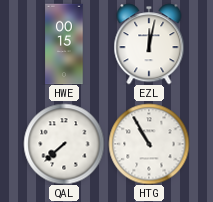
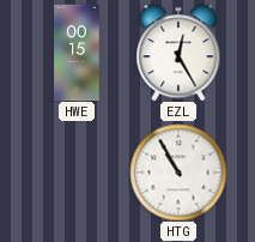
EZL: 12:02 -> 12:25
QAL: 7:38 -> none
